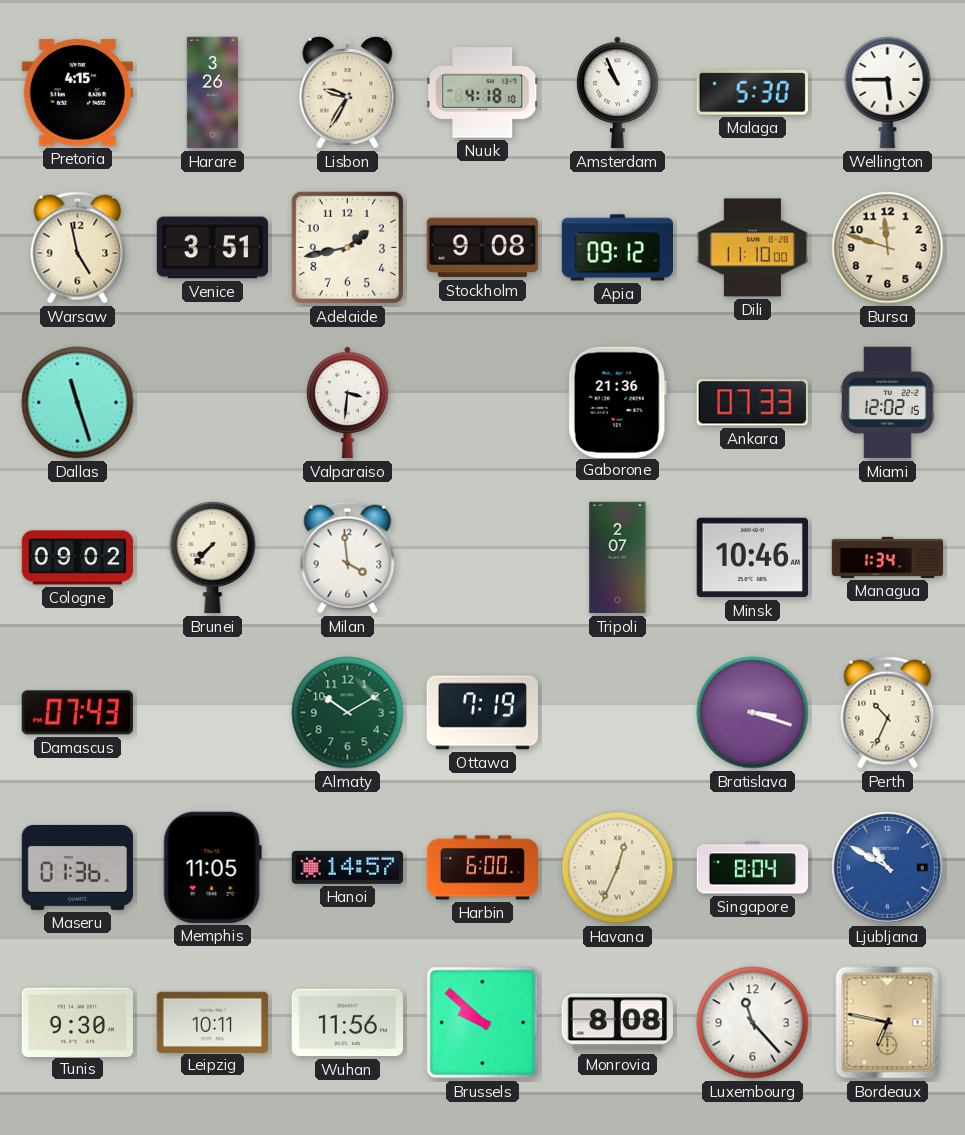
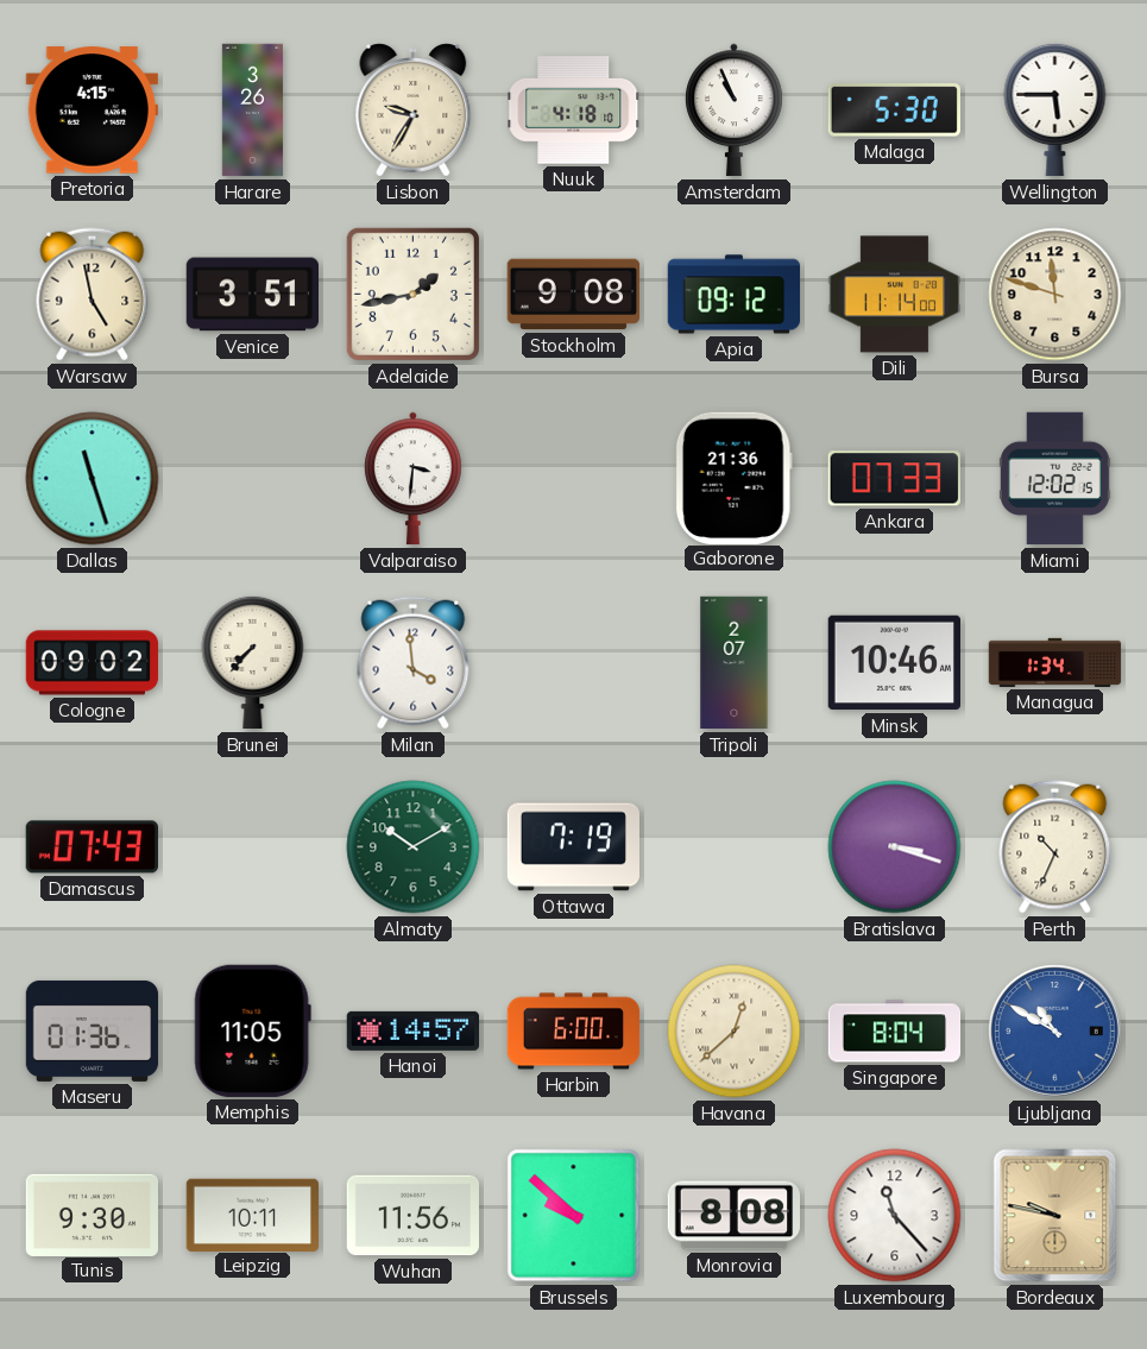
Dili: 11:10 -> 11:14
Havana: 12:34 -> 12:38
Bordeaux: 6:47 -> 9:47
